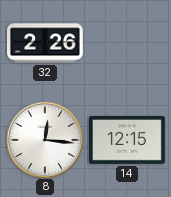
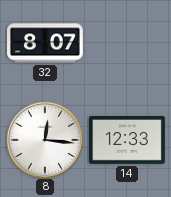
32: 2:26 -> 8:07
14: 12:15 -> 12:33
